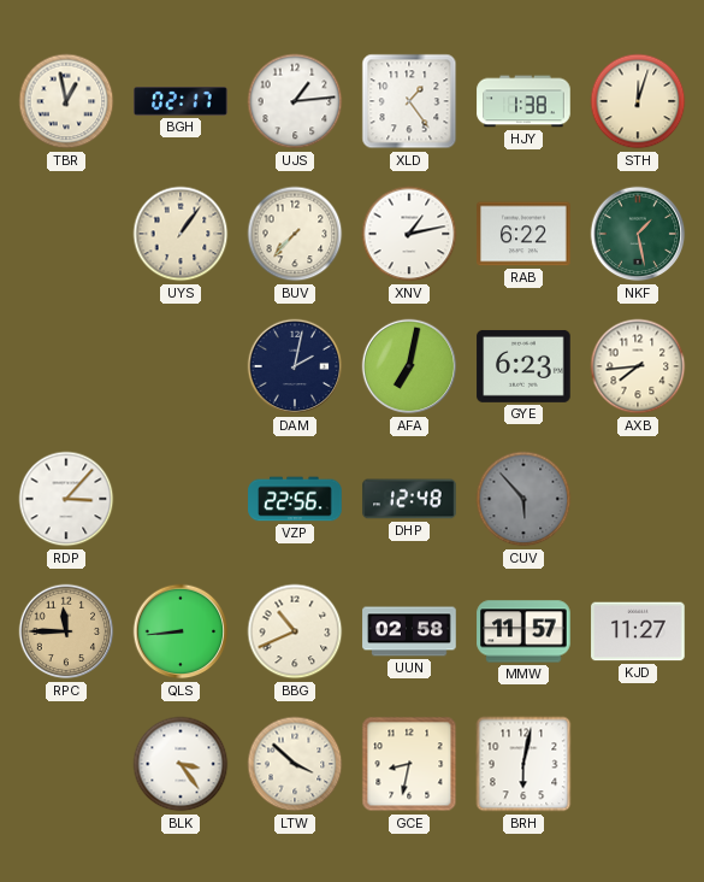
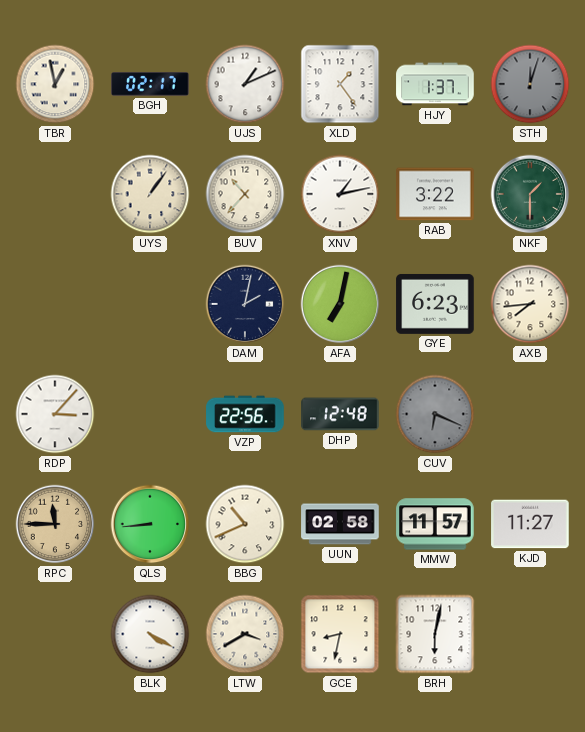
UJS: 1:14 -> 1:11
HJY: 1:38 -> 1:37
STH dial: cream -> grey
BUV: 7:37 -> 10:37
RAB: 6:22 -> 3:22
NKF: 1:28 -> 1:30
CUV: 5:53 -> 6:19
BLK: 3:24 -> 4:20
LTW: 3:52 -> 3:40
